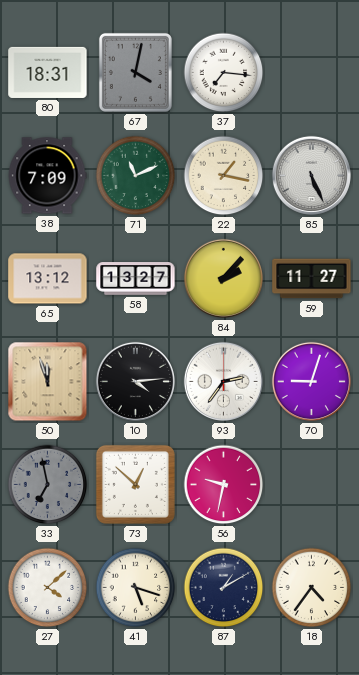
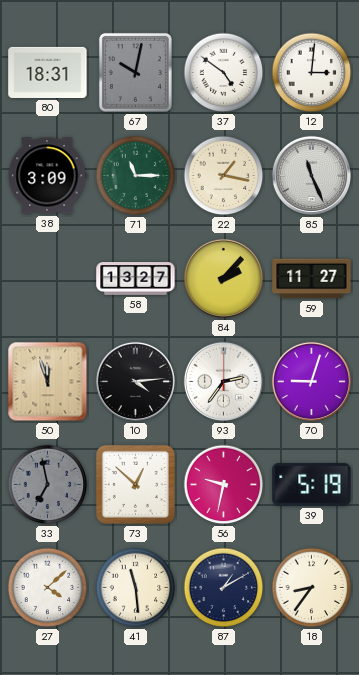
67: 4:02 -> 10:02
37: 7:16 -> 4:51
12: none -> 3:01
38: 7:09 -> 3:09
71: 11:11 -> 11:15
85: 5:26 -> 11:26
65: 13:12 -> none
39: none -> 5:19
41: 5:18 -> 11:29
18: 4:36 -> 8:36
